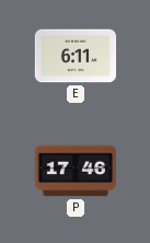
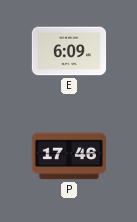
E: 6:11 -> 6:09
